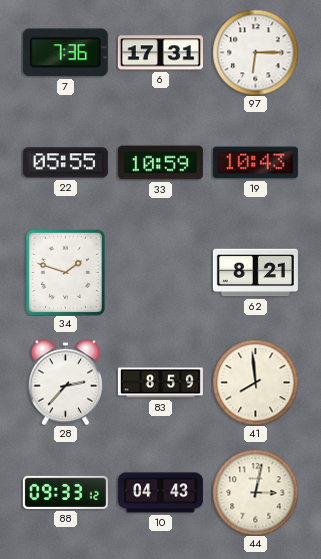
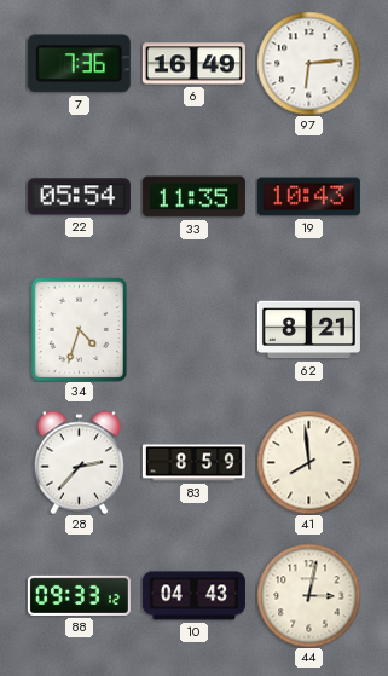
6: 17:31 -> 16:49
97: 6:15 -> 6:14
22: 05:55 -> 05:54
33: 10:59 -> 11:35
34: 1:48 -> 4:33
